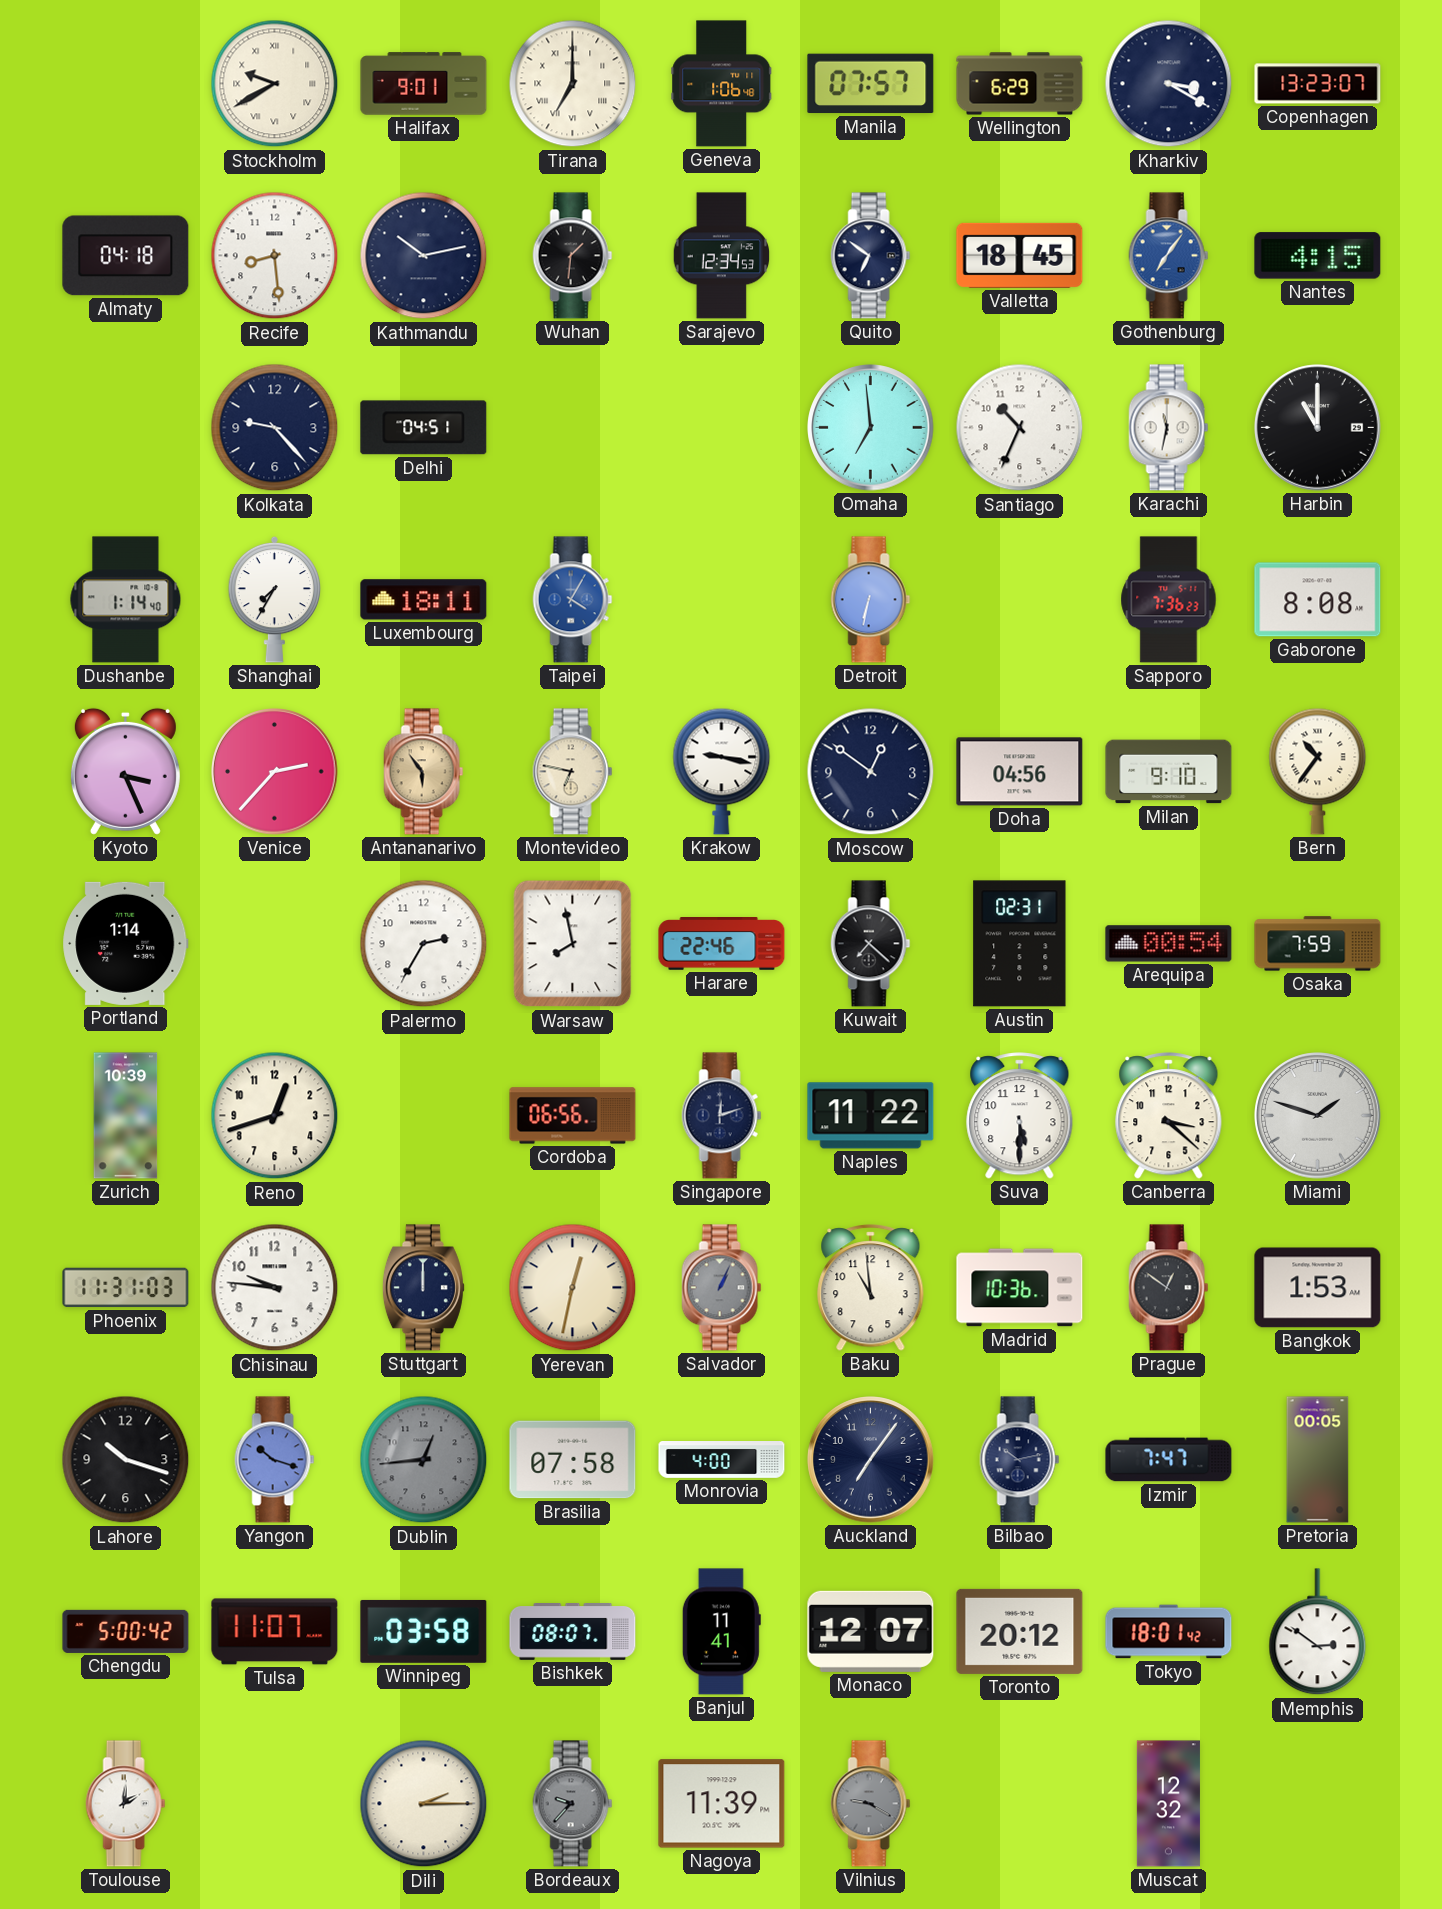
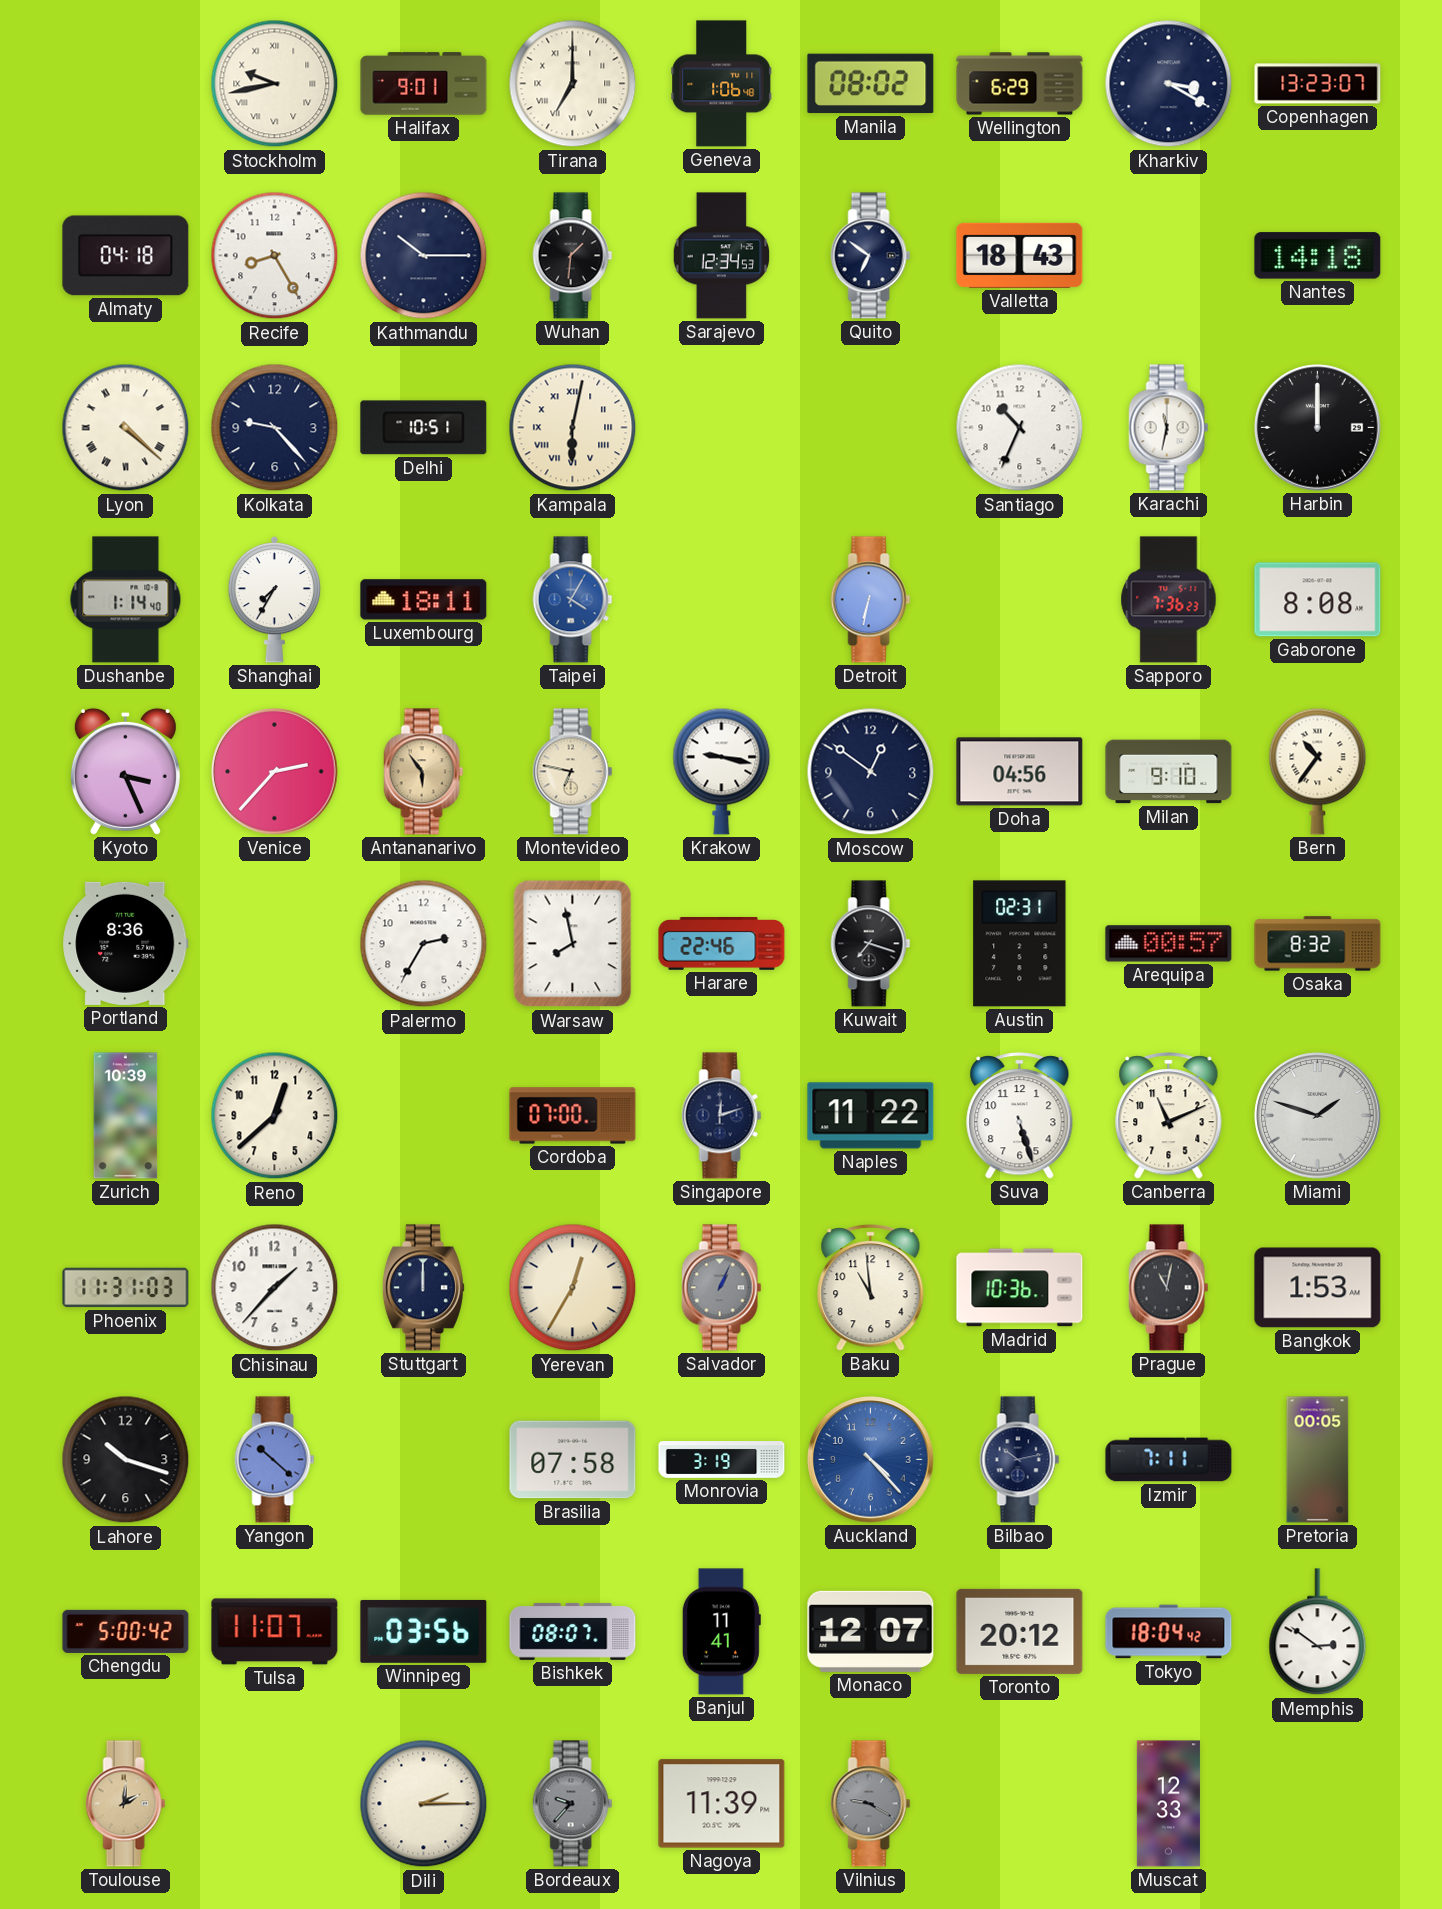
Stockholm: 9:40 -> 9:43
Manila: 07:57 -> 08:02
Recife: 8:29 -> 8:25
Kathmandu: 10:13 -> 10:15
Valletta: 18:45 -> 18:43
Gothenburg: 7:06 -> none
Nantes: 4:15 -> 14:18
Lyon: none -> 4:22
Delhi: 04:51 -> 10:51
Kampala: none -> 6:02
Omaha: 6:59 -> none
Harbin: 11:00 -> 12:00
Portland: 1:14 -> 8:36
Kuwait: 7:22 -> 7:18
Arequipa: 00:54 -> 00:57
Osaka: 7:59 -> 8:32
Reno: 12:42 -> 12:38
Cordoba: 06:56 -> 07:00
Suva: 5:30 -> 5:27
Canberra: 3:22 -> 11:11
Chisinau: 9:46 -> 1:37
Yerevan: 12:32 -> 12:35
Prague: 12:51 -> 11:02
Yangon: 10:18 -> 10:22
Dublin: 12:44 -> none
Monrovia: 4:00 -> 3:19
Auckland: 7:06 -> 4:23
Auckland dial: navy -> blue
Izmir: 7:47 -> 7:11
Winnipeg: 03:58 -> 03:56
Tokyo: 18:01 -> 18:04
Toulouse dial: white -> champagne
Muscat: 12:32 -> 12:33
